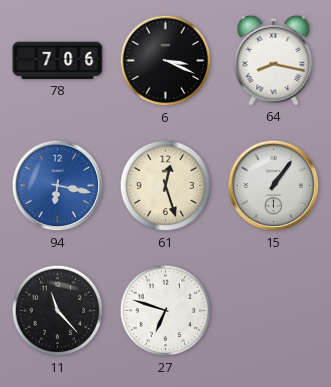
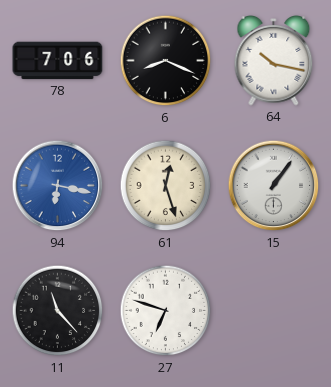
6: 3:19 -> 8:19
64: 8:17 -> 10:17
